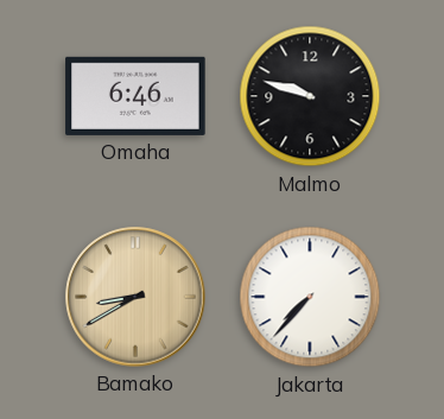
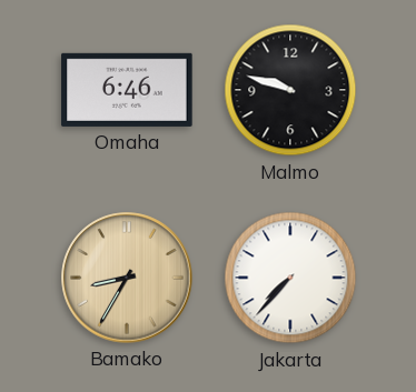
Bamako: 8:40 -> 8:35
